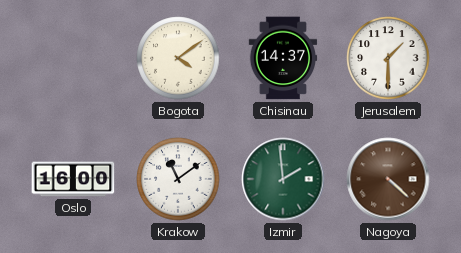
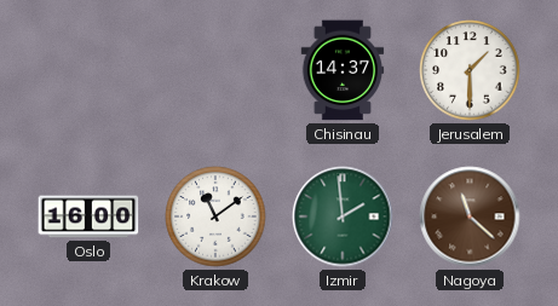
Bogota: 4:09 -> none
Nagoya: 4:22 -> 11:22
